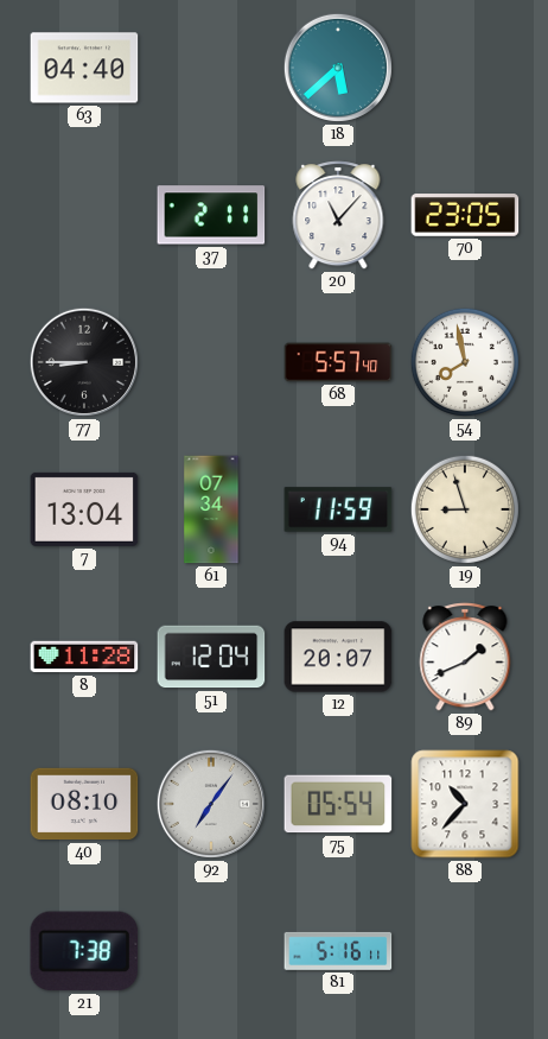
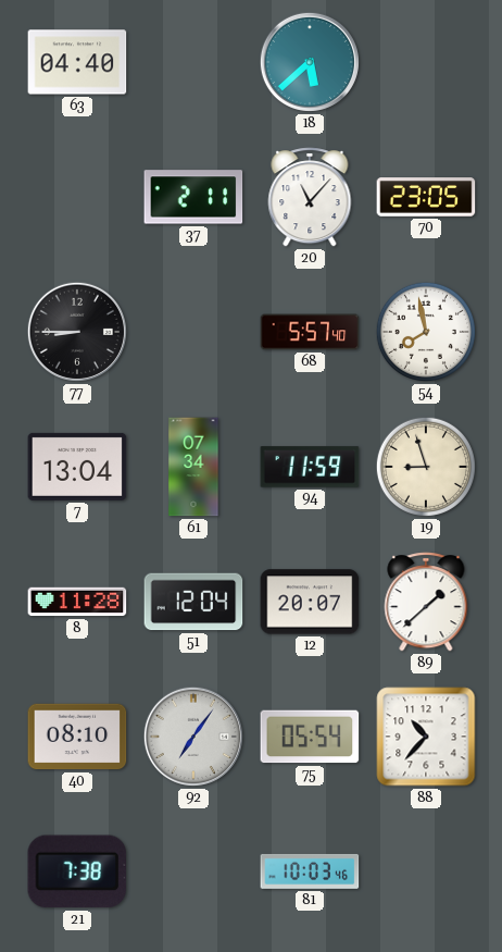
89: 1:41 -> 1:38
81: 5:16 -> 10:03
